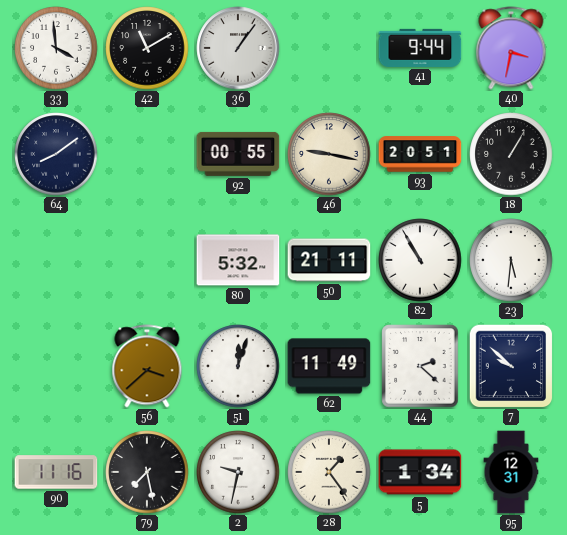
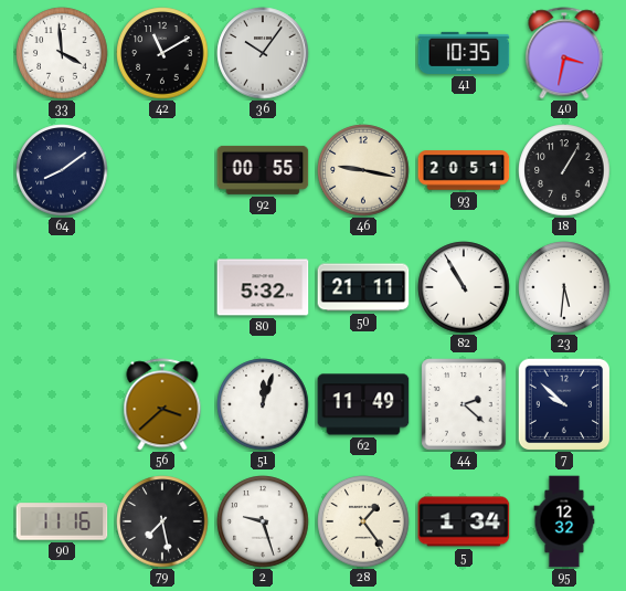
36: 1:06 -> 10:06
41: 9:44 -> 10:35
2: 9:32 -> 9:27
95: 12:31 -> 12:32
